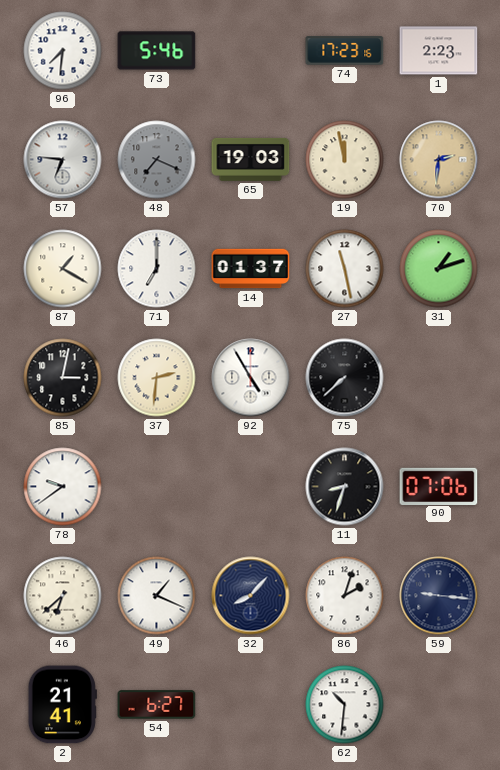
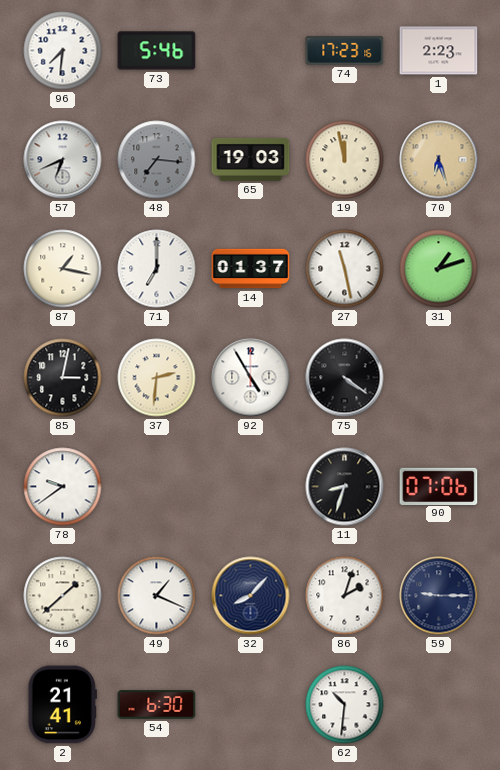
57: 6:46 -> 6:41
48: 7:19 -> 7:16
70: 2:31 -> 6:27
87: 1:20 -> 1:17
75: 7:38 -> 4:21
46: 6:38 -> 1:38
59: 9:16 -> 9:15
54: 6:27 -> 6:30
